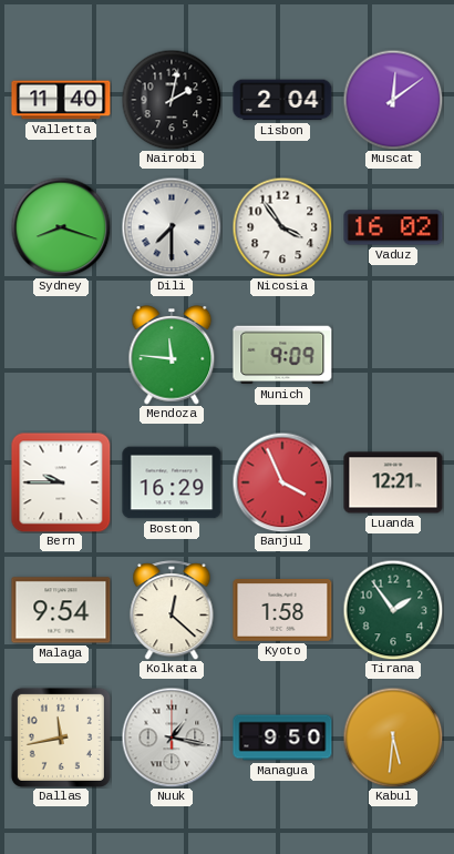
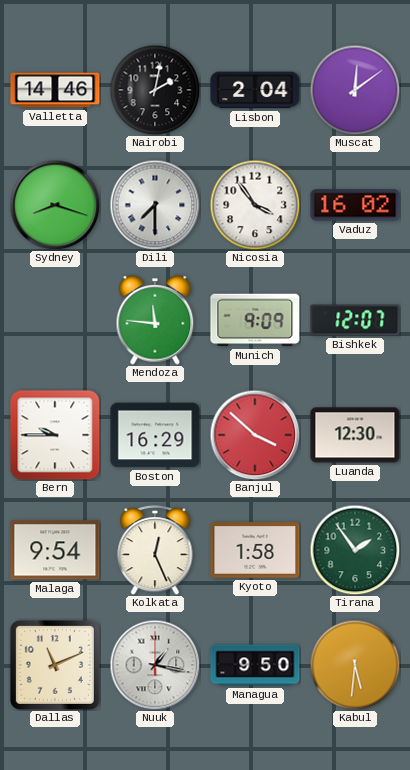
Valletta: 11:40 -> 14:46
Bishkek: none -> 12:07
Banjul: 3:56 -> 3:52
Luanda: 12:21 -> 12:30
Kolkata: 12:22 -> 12:26
Dallas: 11:43 -> 11:11
